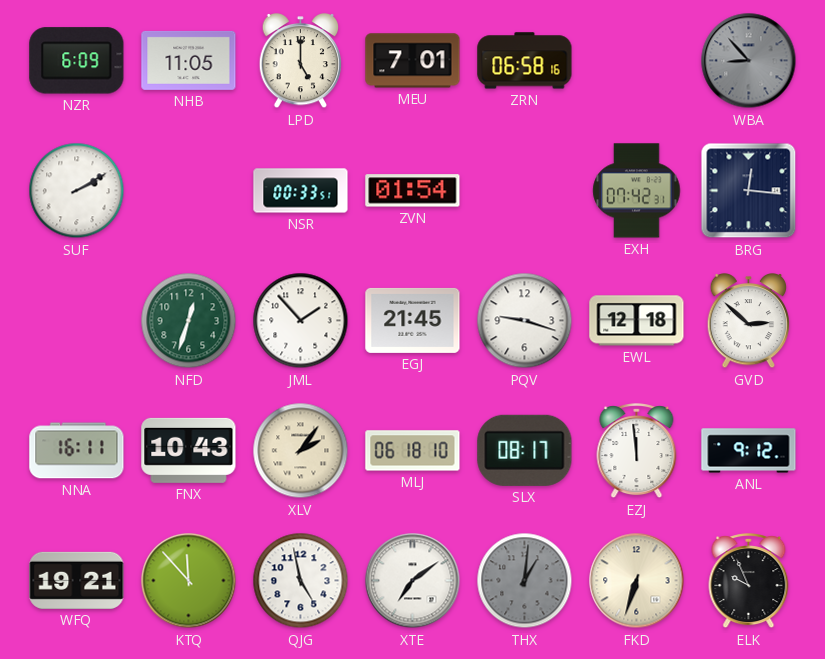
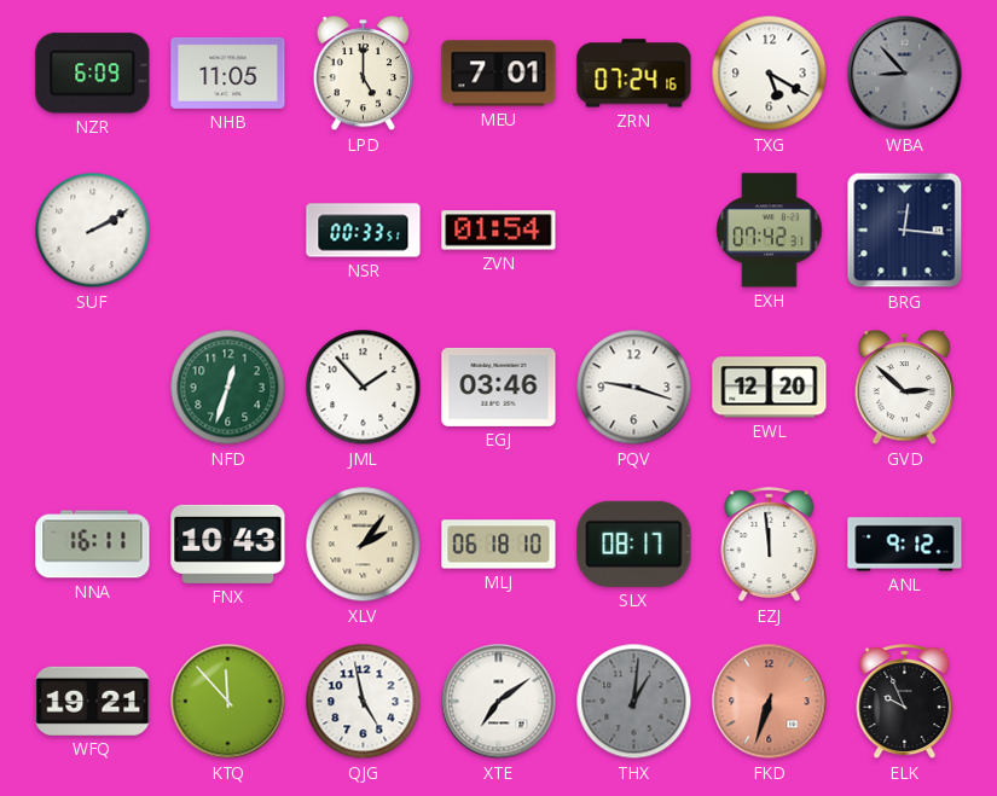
ZRN: 06:58 -> 07:24
TXG: none -> 5:20
EGJ: 21:45 -> 03:46
EWL: 12:18 -> 12:20
FKD dial: cream -> salmon
